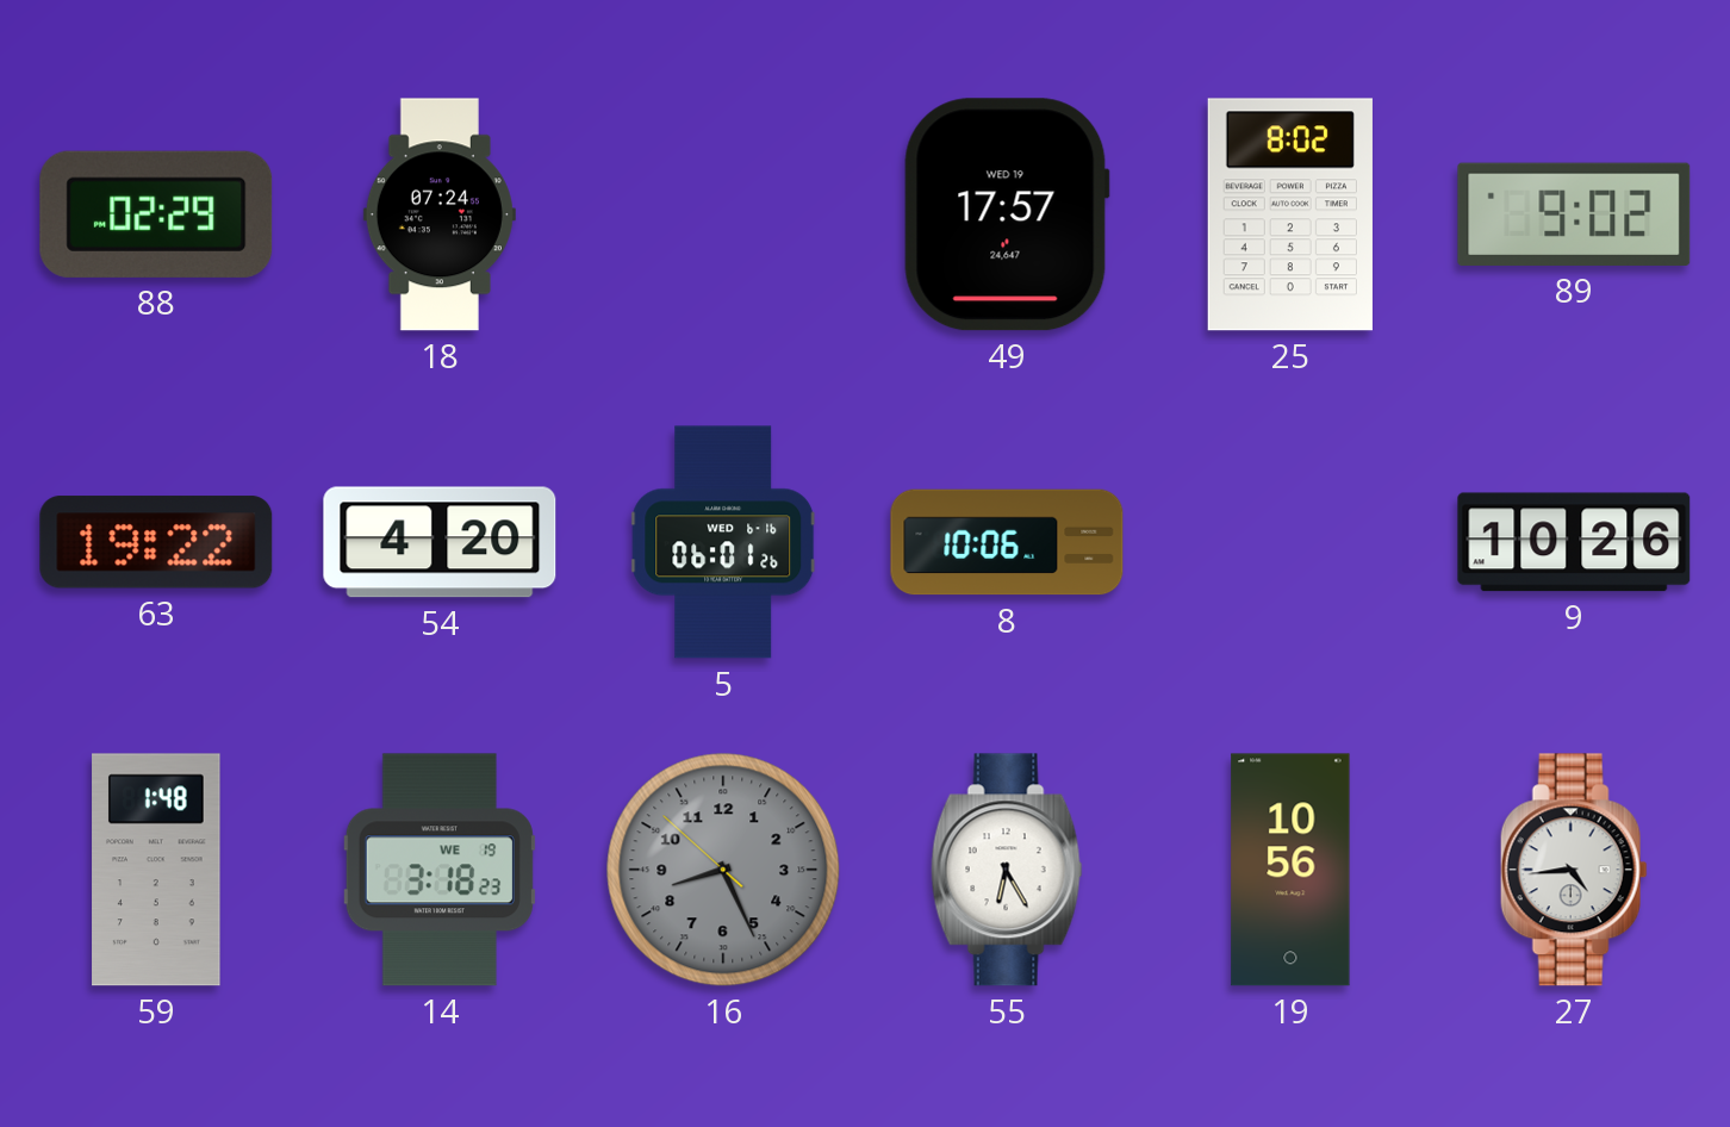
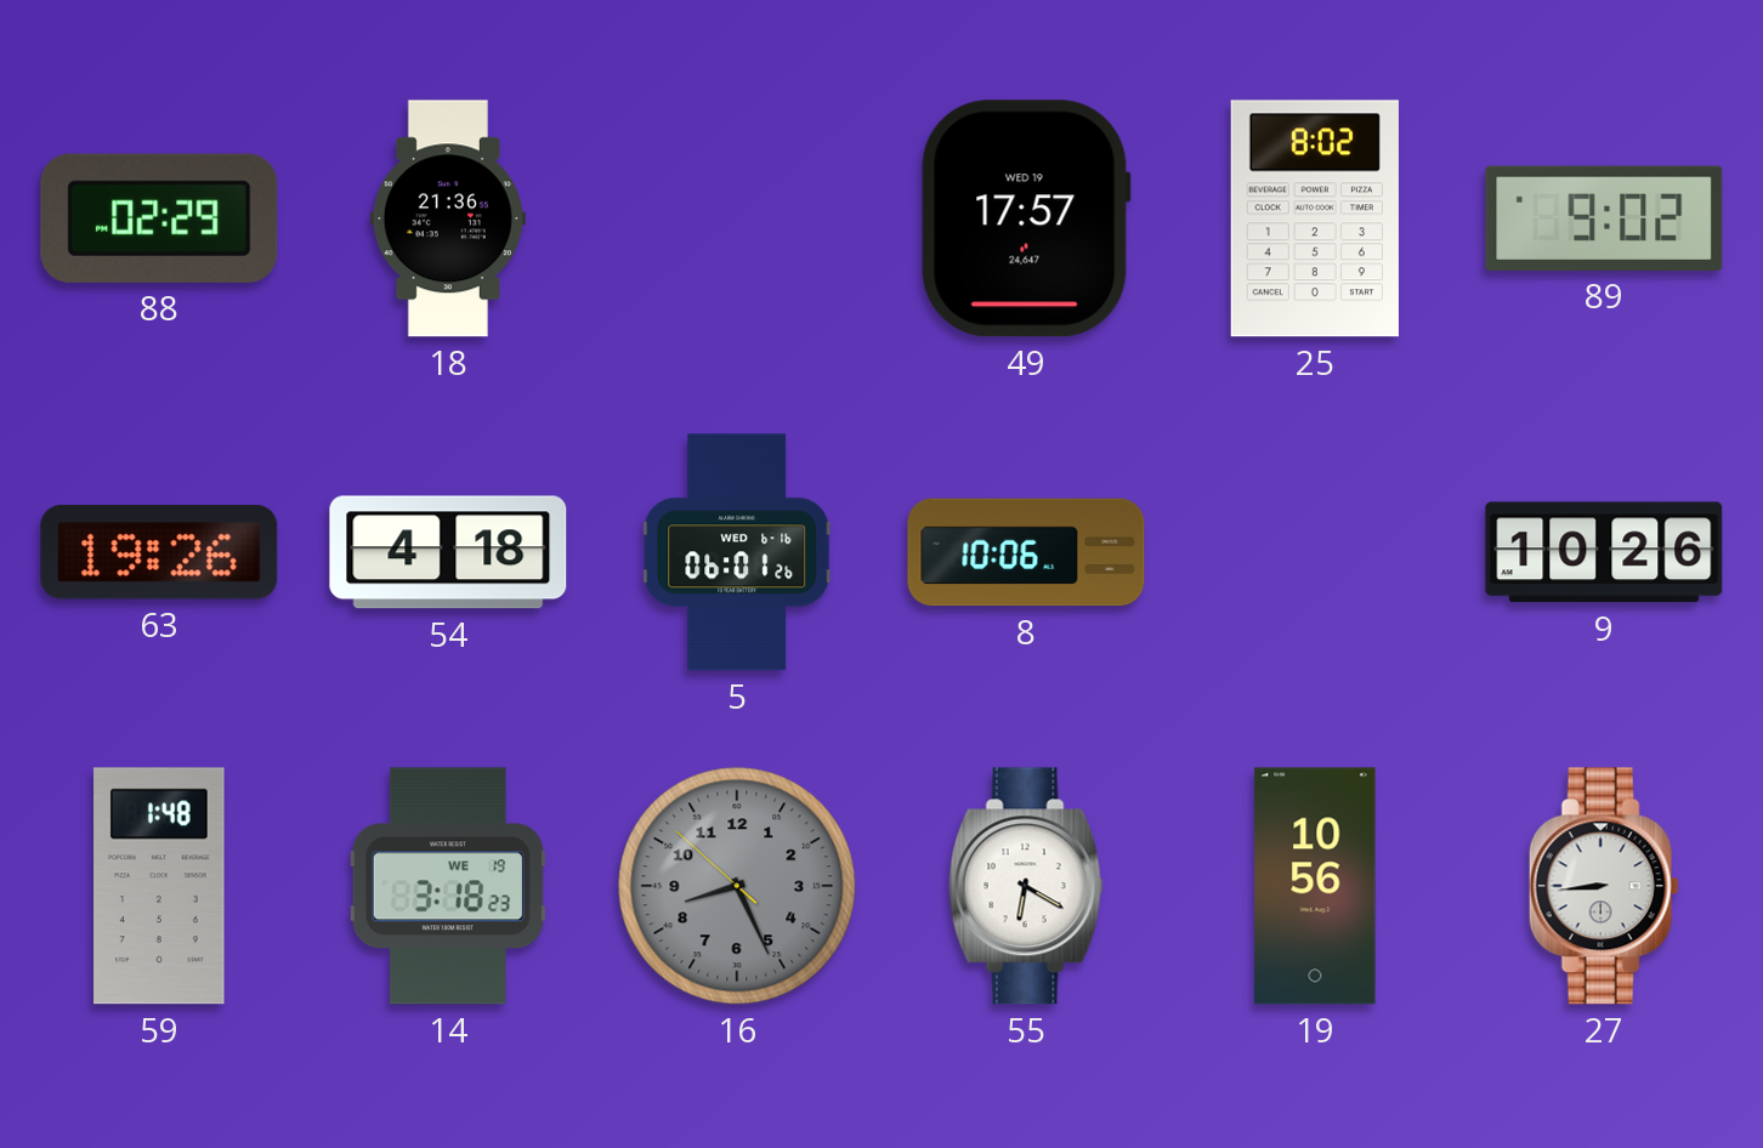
18: 07:24 -> 21:36
63: 19:22 -> 19:26
54: 4:20 -> 4:18
55: 6:25 -> 6:20
27: 4:44 -> 8:44
